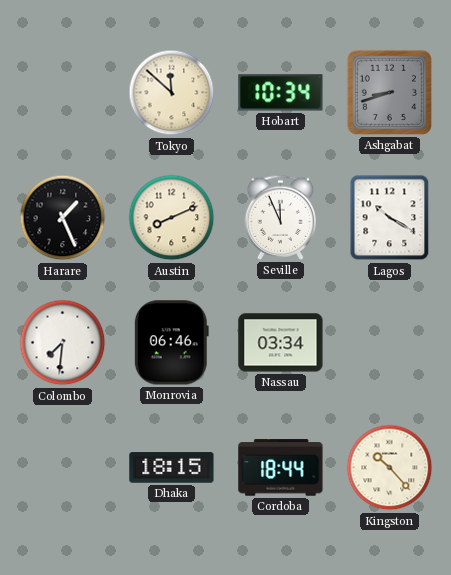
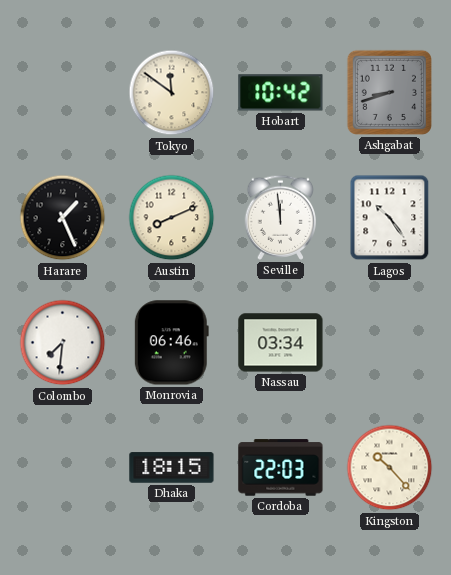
Tokyo: 11:52 -> 11:51
Hobart: 10:34 -> 10:42
Seville: 11:56 -> 11:59
Lagos: 10:20 -> 10:24
Cordoba: 18:44 -> 22:03
